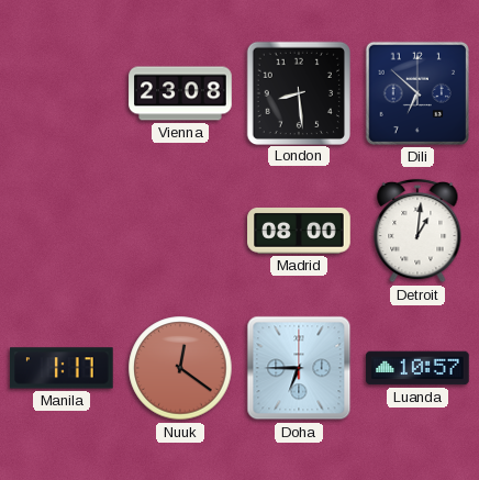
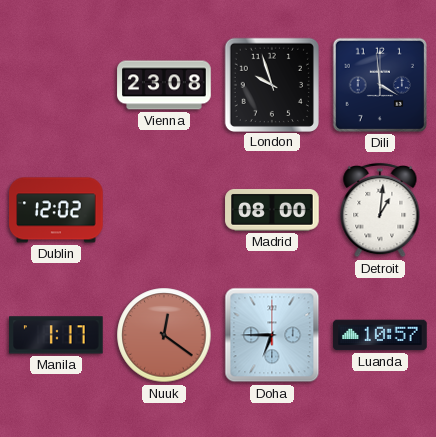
London: 8:29 -> 9:57
Dili: 6:52 -> 3:59
Dublin: none -> 12:02
